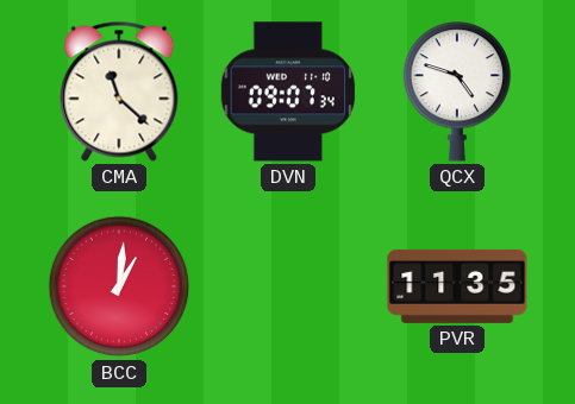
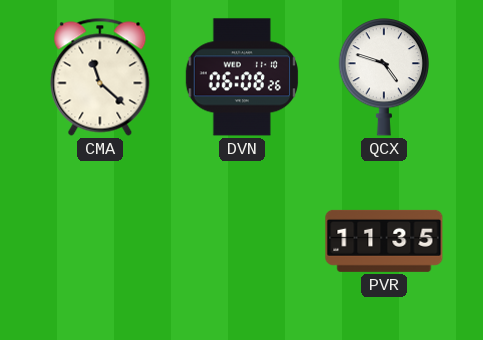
DVN: 09:07 -> 06:08
BCC: 1:01 -> none
